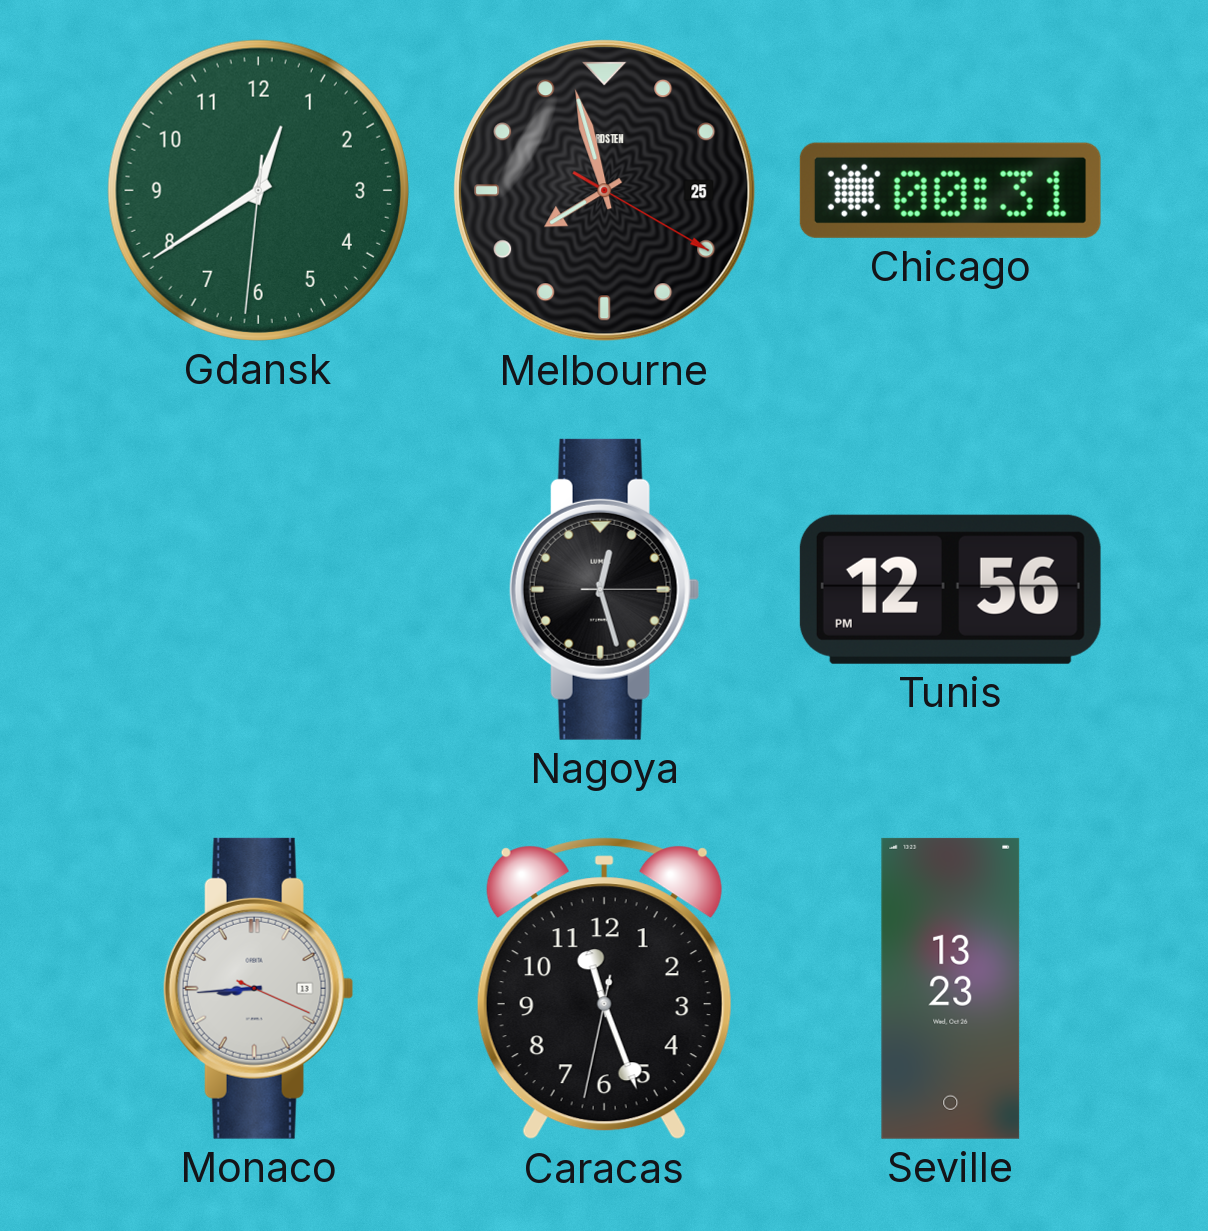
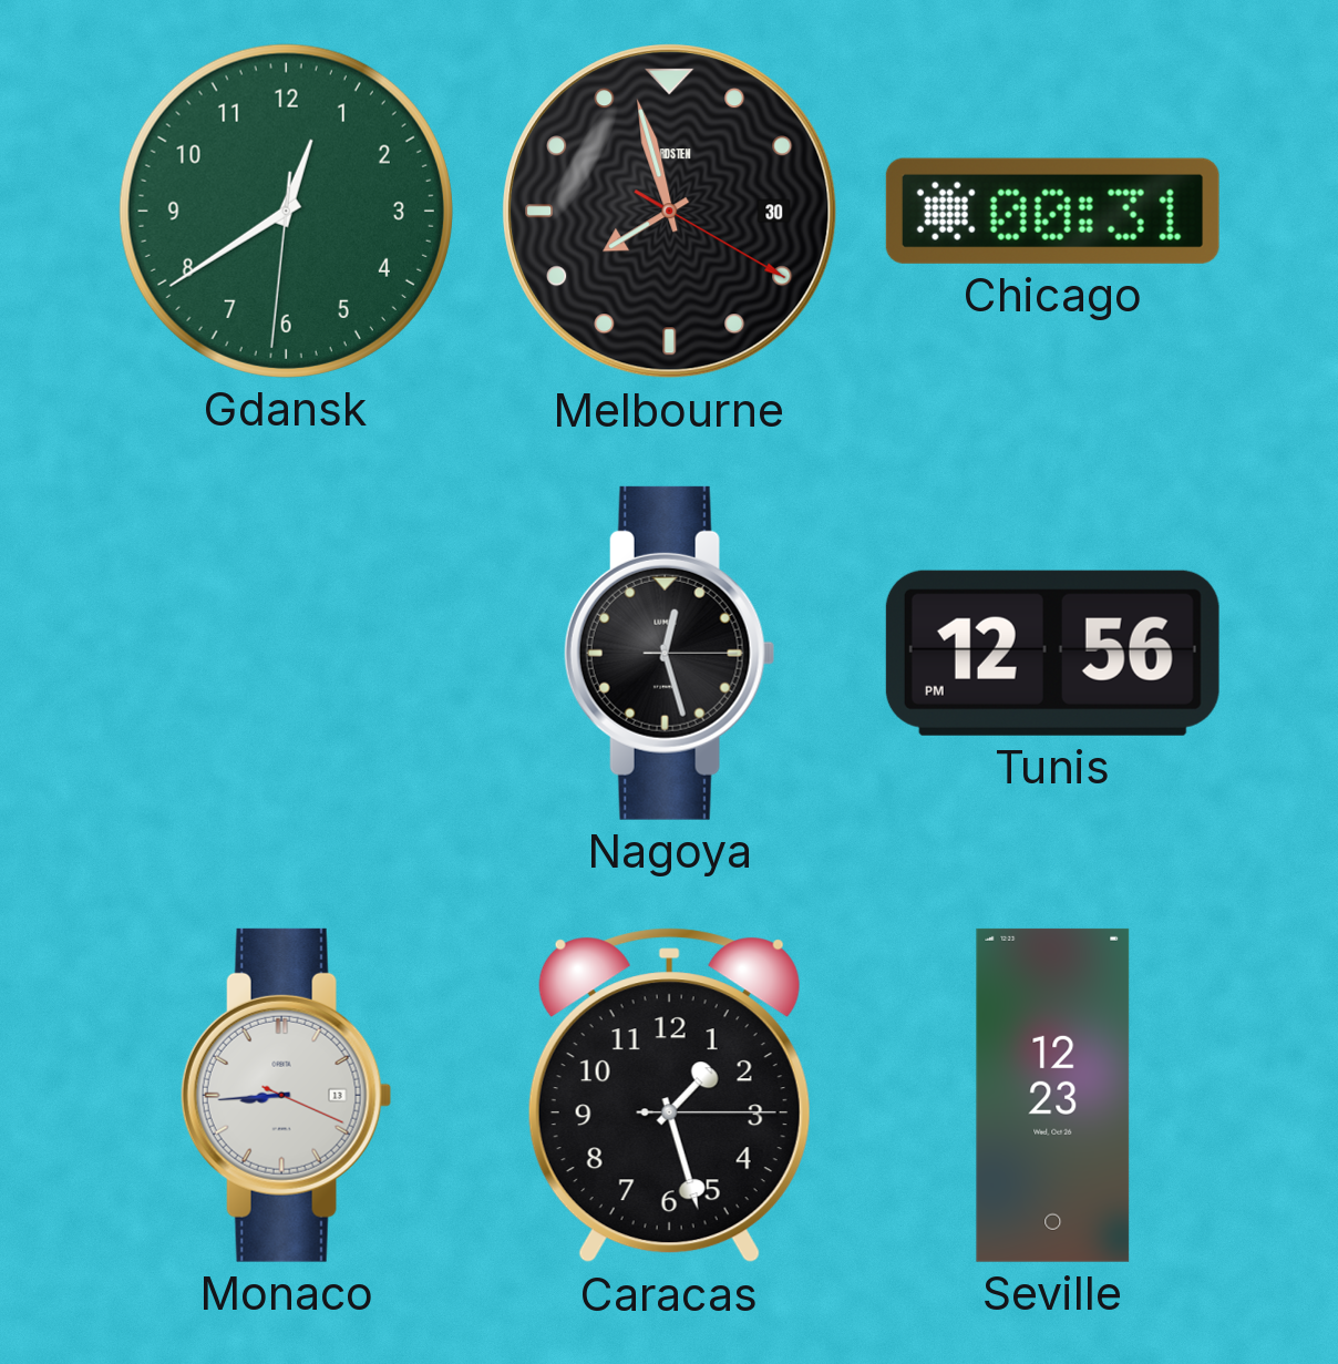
Melbourne date: 25 -> 30
Caracas: 11:26 -> 1:27
Seville: 13:23 -> 12:23
